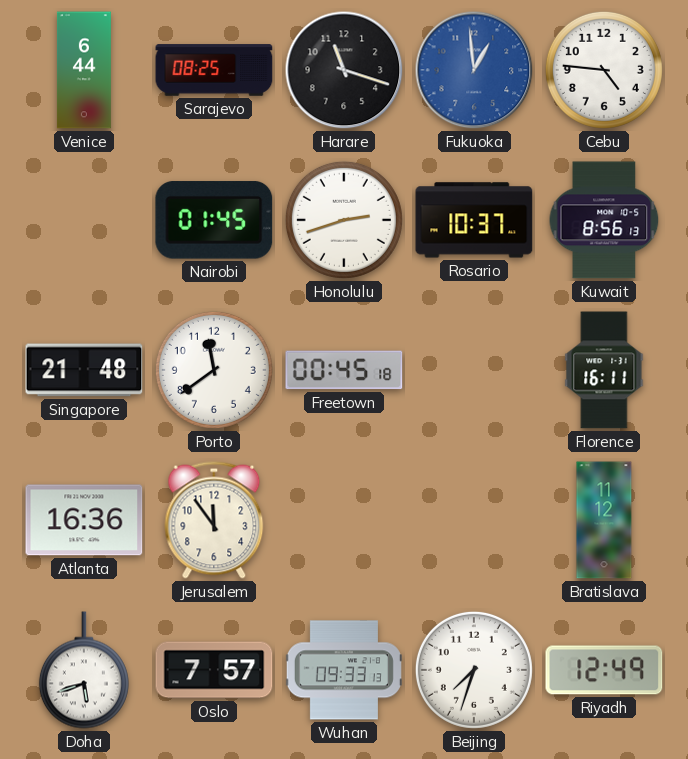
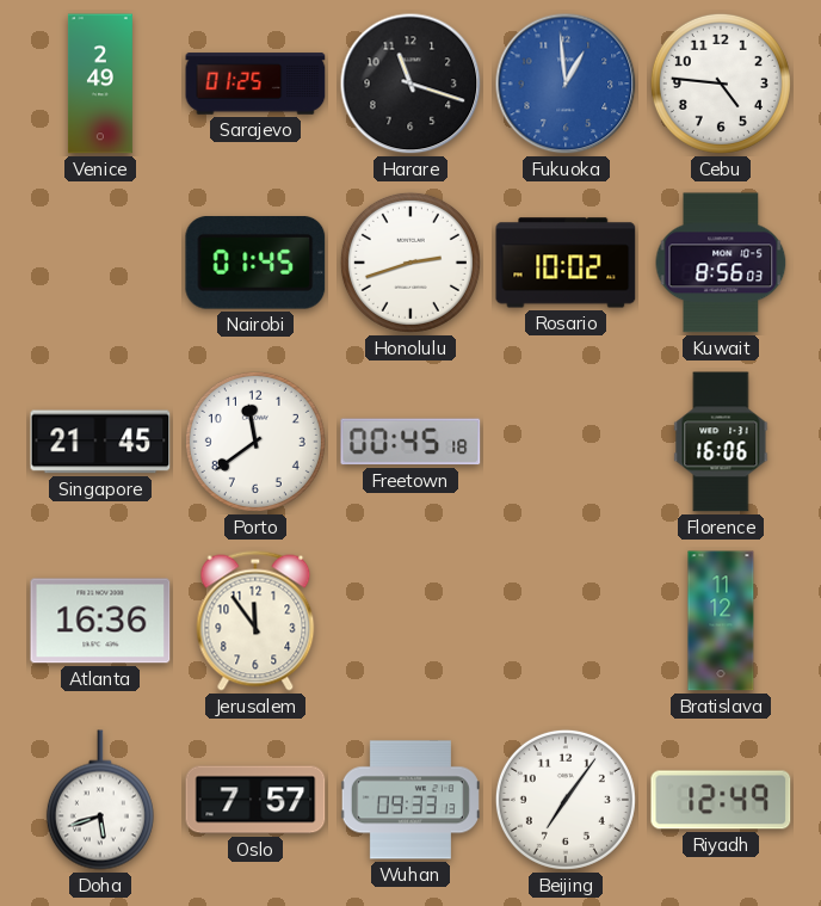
Venice: 6:44 -> 2:49
Sarajevo: 08:25 -> 01:25
Rosario: 10:37 -> 10:02
Kuwait: 8:56:13 -> 8:56:03
Singapore: 21:48 -> 21:45
Florence: 16:11 -> 16:06
Beijing: 7:33 -> 7:06
